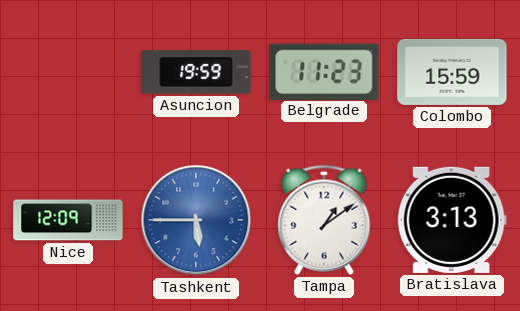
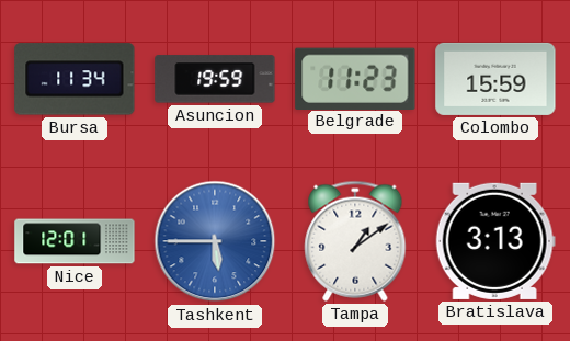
Bursa: none -> 11:34
Nice: 12:09 -> 12:01
